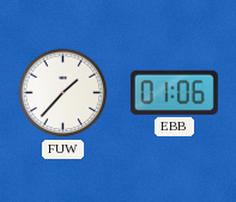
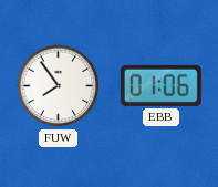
FUW: 1:37 -> 7:54
